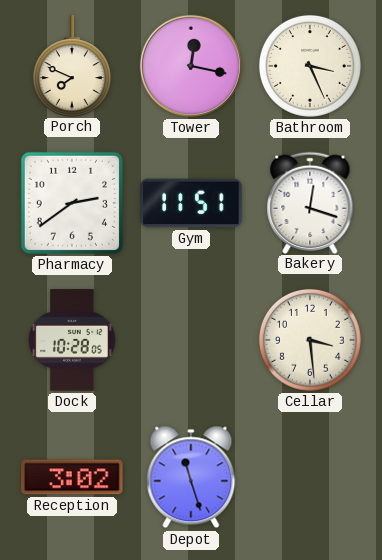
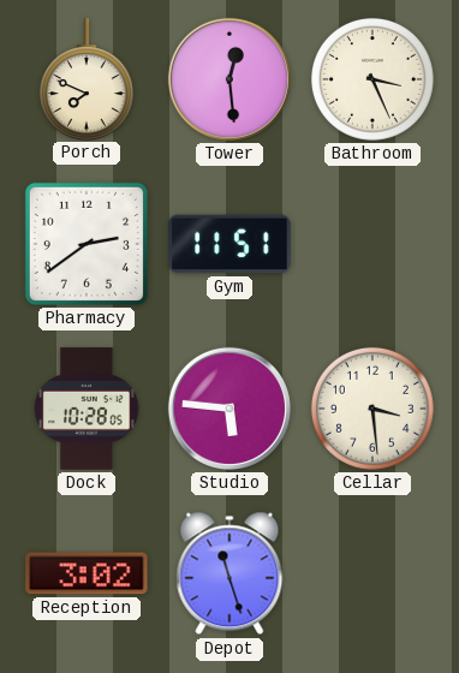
Tower: 12:17 -> 12:29
Bakery: 12:18 -> none
Studio: none -> 5:46
